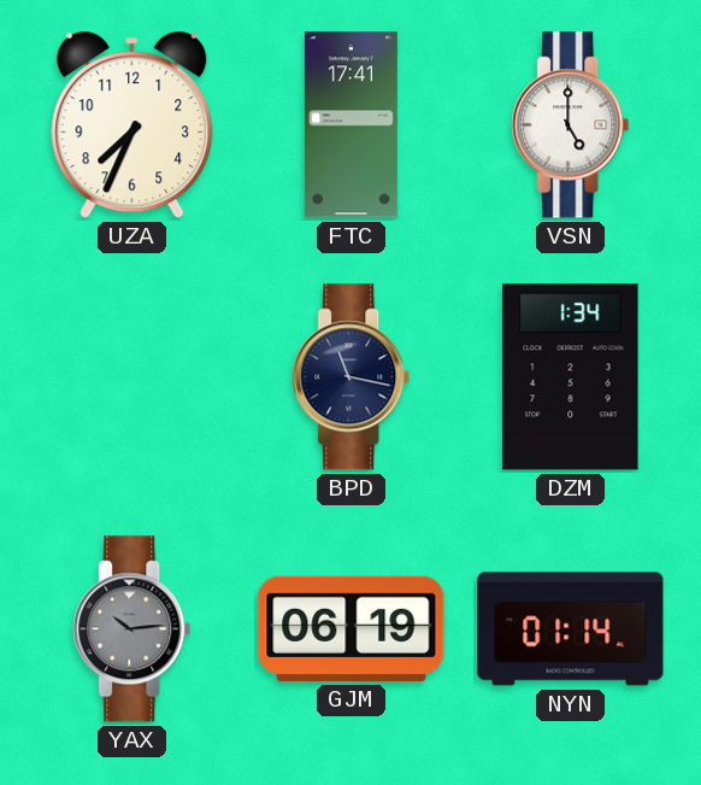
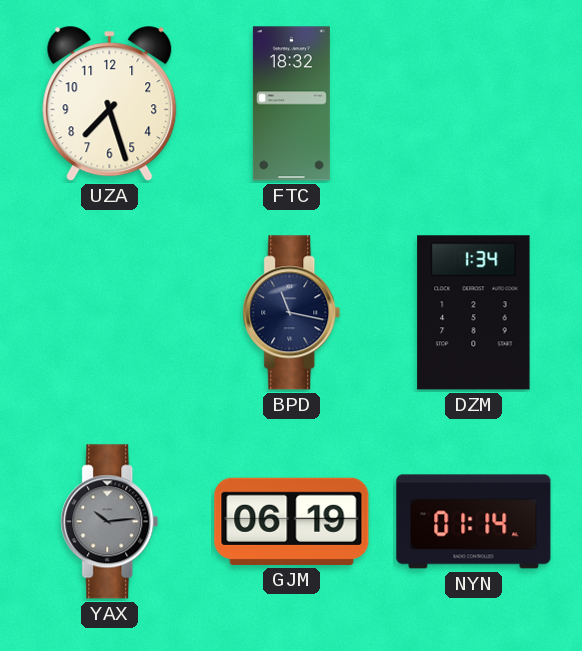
UZA: 7:34 -> 7:27
FTC: 17:41 -> 18:32
VSN: 5:00 -> none
